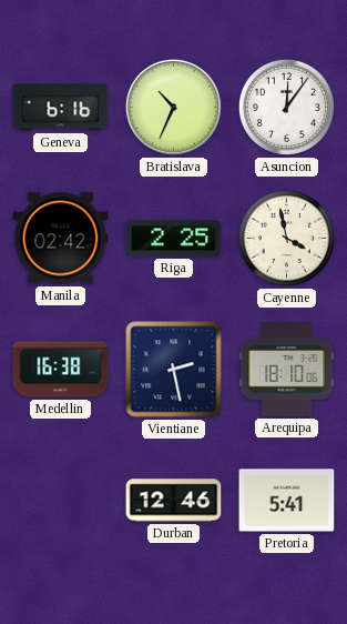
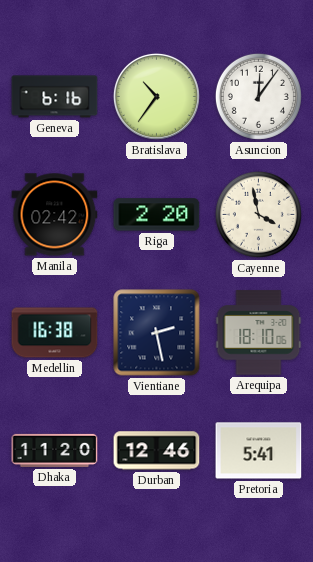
Bratislava: 10:34 -> 10:36
Riga: 2:25 -> 2:20
Dhaka: none -> 11:20
